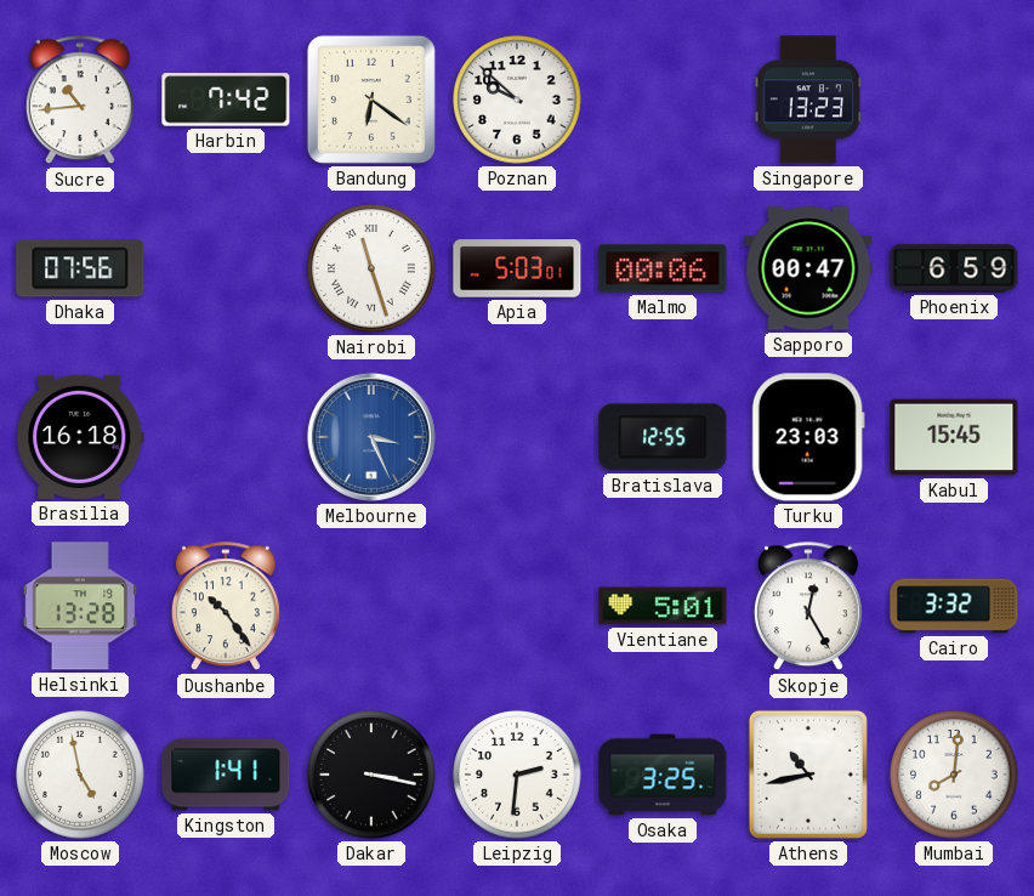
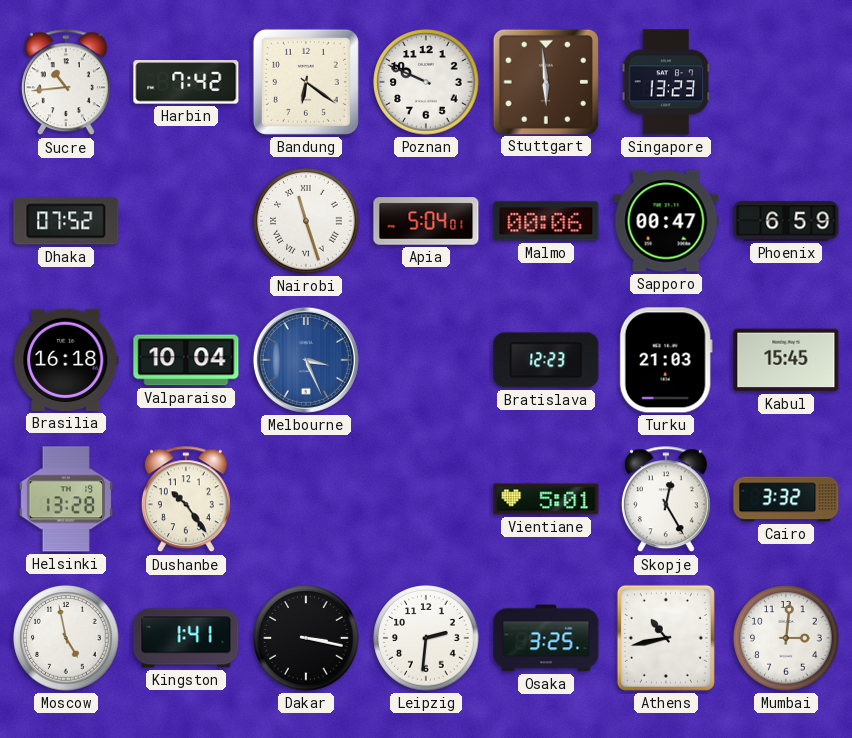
Poznan: 9:52 -> 9:49
Stuttgart: none -> 5:59
Dhaka: 07:56 -> 07:52
Apia: 5:03 -> 5:04
Valparaiso: none -> 10:04
Bratislava: 12:55 -> 12:23
Turku: 23:03 -> 21:03
Mumbai: 8:01 -> 3:01
